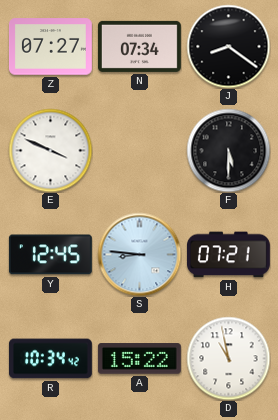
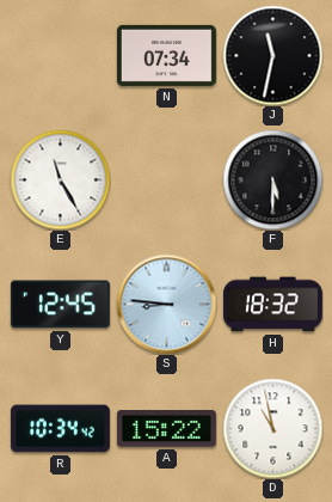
Z: 07:27 -> none
J: 8:21 -> 11:32
E: 3:49 -> 11:25
H: 07:21 -> 18:32
